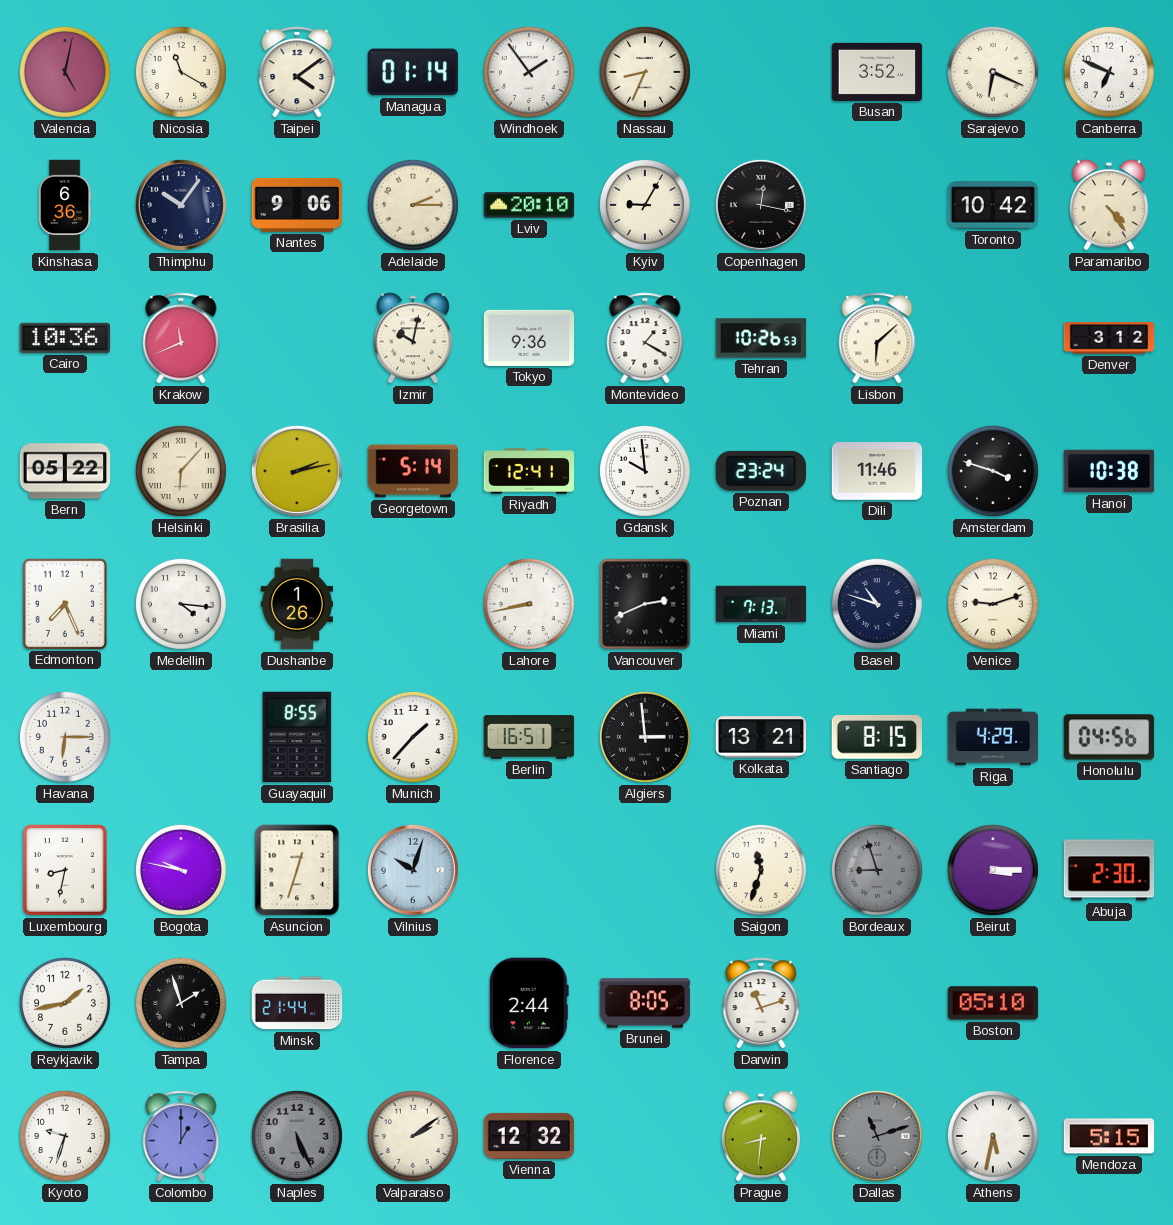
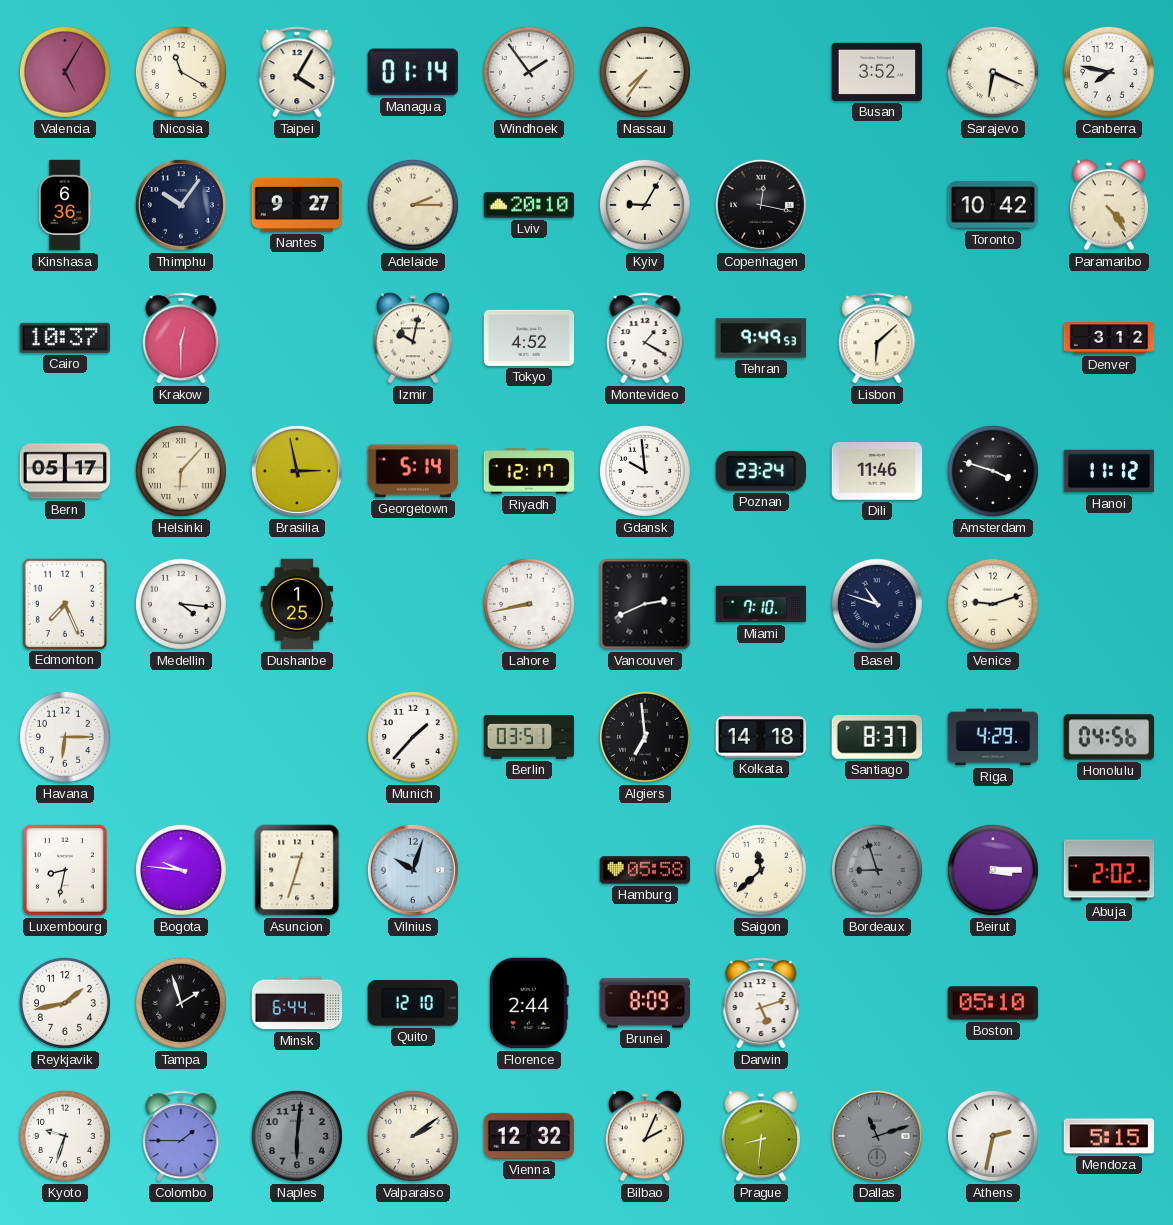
Valencia: 5:02 -> 5:05
Taipei: 4:09 -> 4:05
Nassau: 8:34 -> 7:36
Canberra: 6:49 -> 7:47
Nantes: 9:06 -> 9:27
Cairo: 10:36 -> 10:37
Krakow: 11:41 -> 12:30
Tokyo: 9:36 -> 4:52
Tehran: 10:26 -> 9:49
Bern: 05:22 -> 05:17
Brasilia: 2:13 -> 2:58
Riyadh: 12:41 -> 12:17
Hanoi: 10:38 -> 11:12
Dushanbe: 1:26 -> 1:25
Miami: 7:13 -> 7:10
Guayaquil: 8:55 -> none
Berlin: 16:51 -> 03:51
Algiers: 2:59 -> 6:59
Kolkata: 13:21 -> 14:18
Santiago: 8:15 -> 8:37
Bogota: 9:47 -> 9:46
Hamburg: none -> 05:58
Saigon: 11:33 -> 11:38
Abuja: 2:30 -> 2:02
Minsk: 21:44 -> 6:44
Quito: none -> 12:10
Brunei: 8:05 -> 8:09
Darwin: 11:12 -> 5:12
Colombo: 1:00 -> 1:45
Naples: 5:26 -> 6:01
Bilbao: none -> 2:04
Athens: 5:32 -> 2:32
